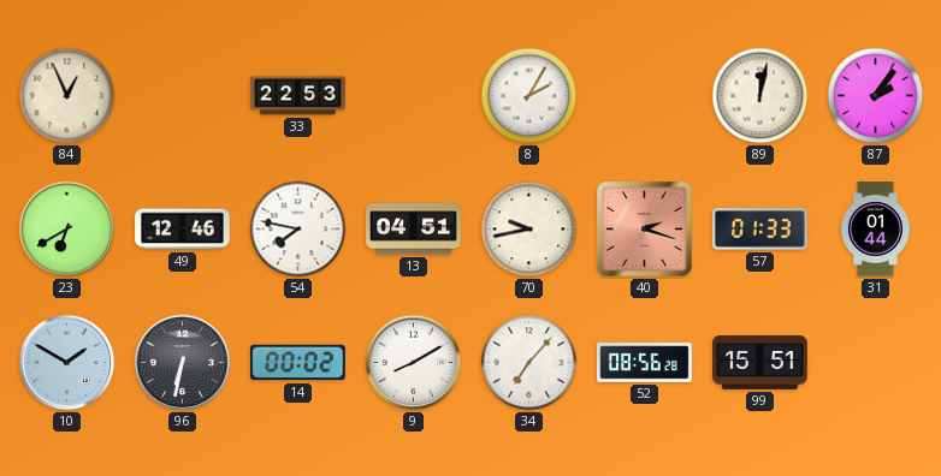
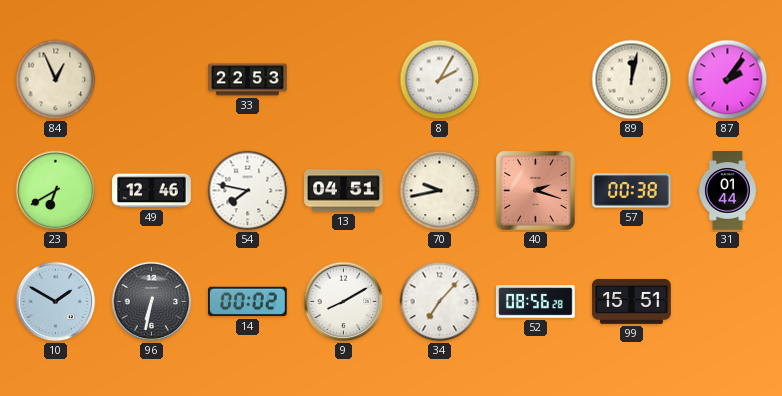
57: 01:33 -> 00:38
